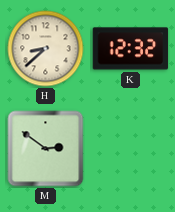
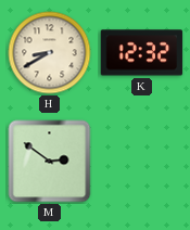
H: 8:38 -> 8:40
